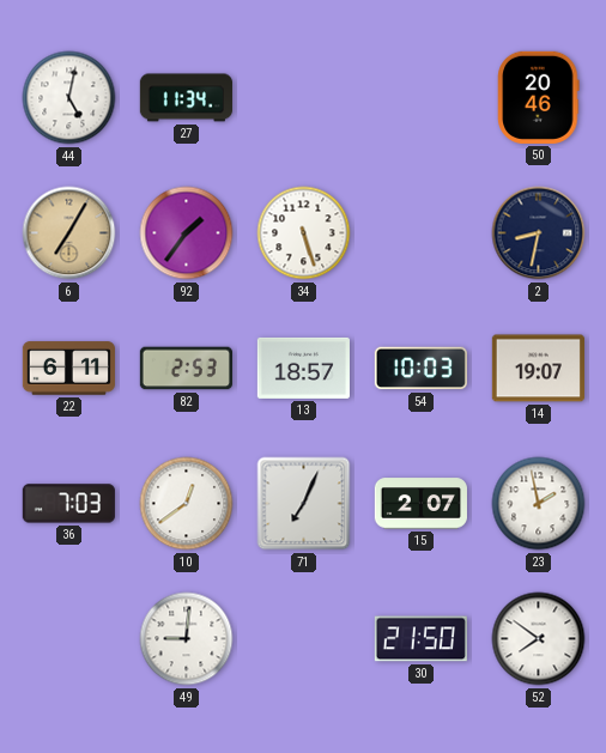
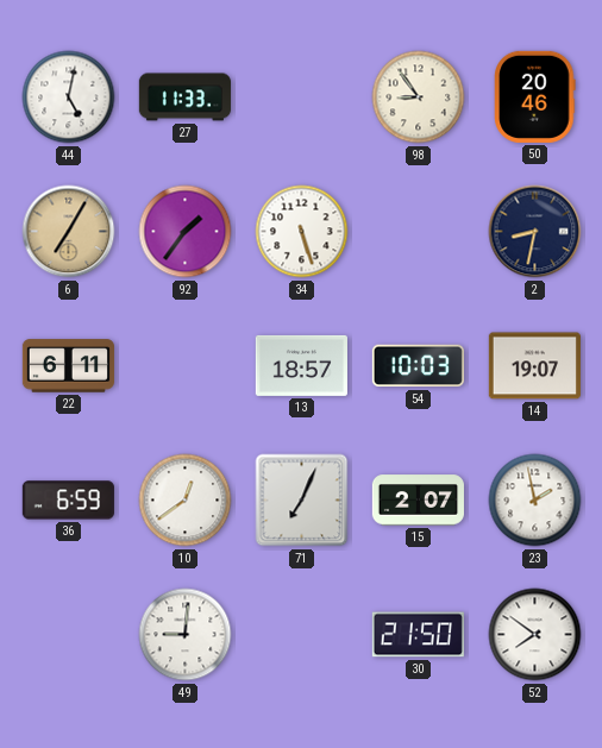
27: 11:34 -> 11:33
98: none -> 8:54
82: 2:53 -> none
36: 7:03 -> 6:59
